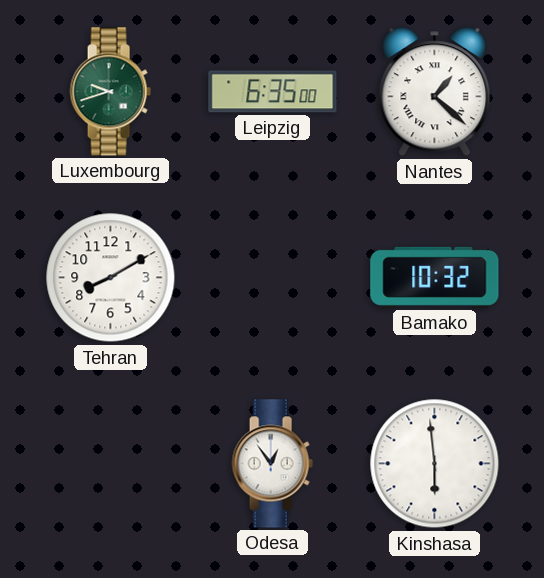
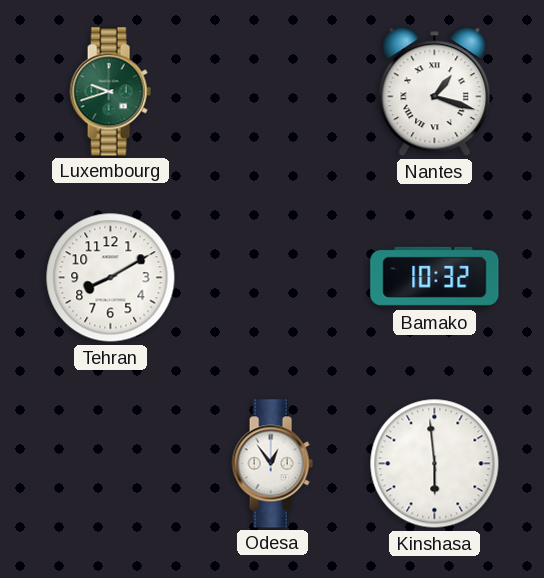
Leipzig: 6:35 -> none
Nantes: 1:22 -> 1:18
